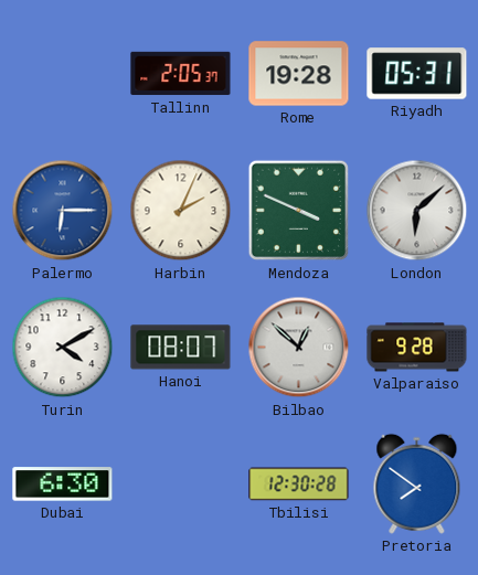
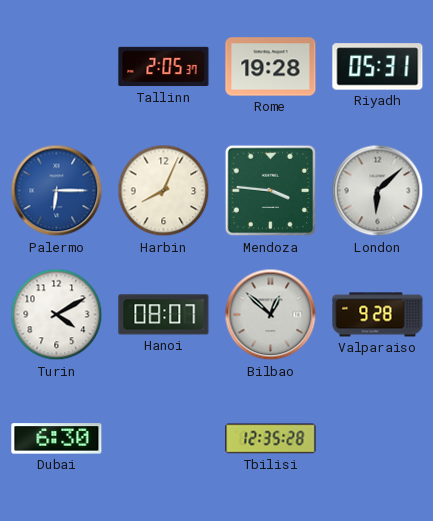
Harbin: 2:04 -> 8:04
Mendoza: 3:49 -> 3:46
Tbilisi: 12:30 -> 12:35
Pretoria: 7:51 -> none
